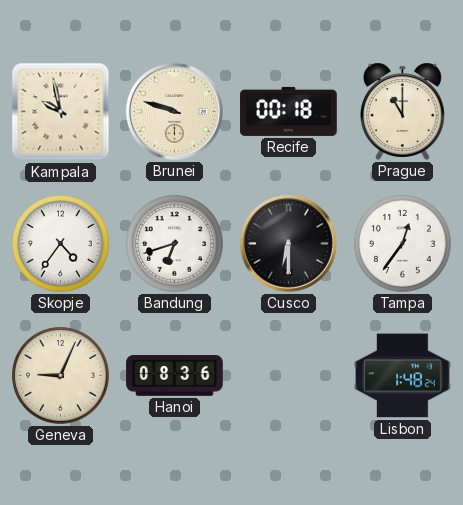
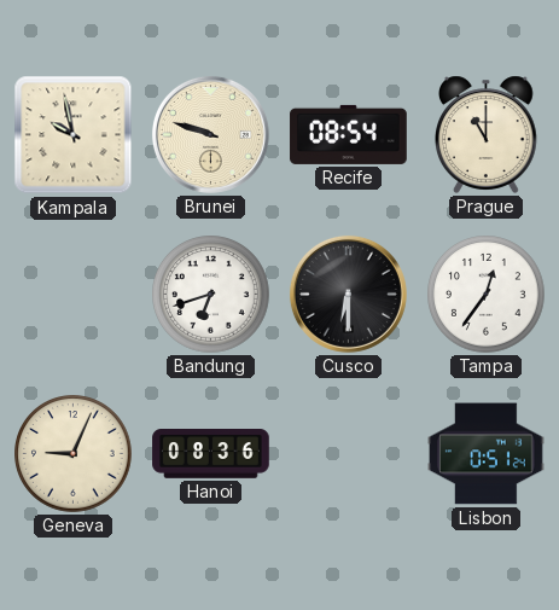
Recife: 00:18 -> 08:54
Skopje: 4:36 -> none
Lisbon: 1:48 -> 0:51
